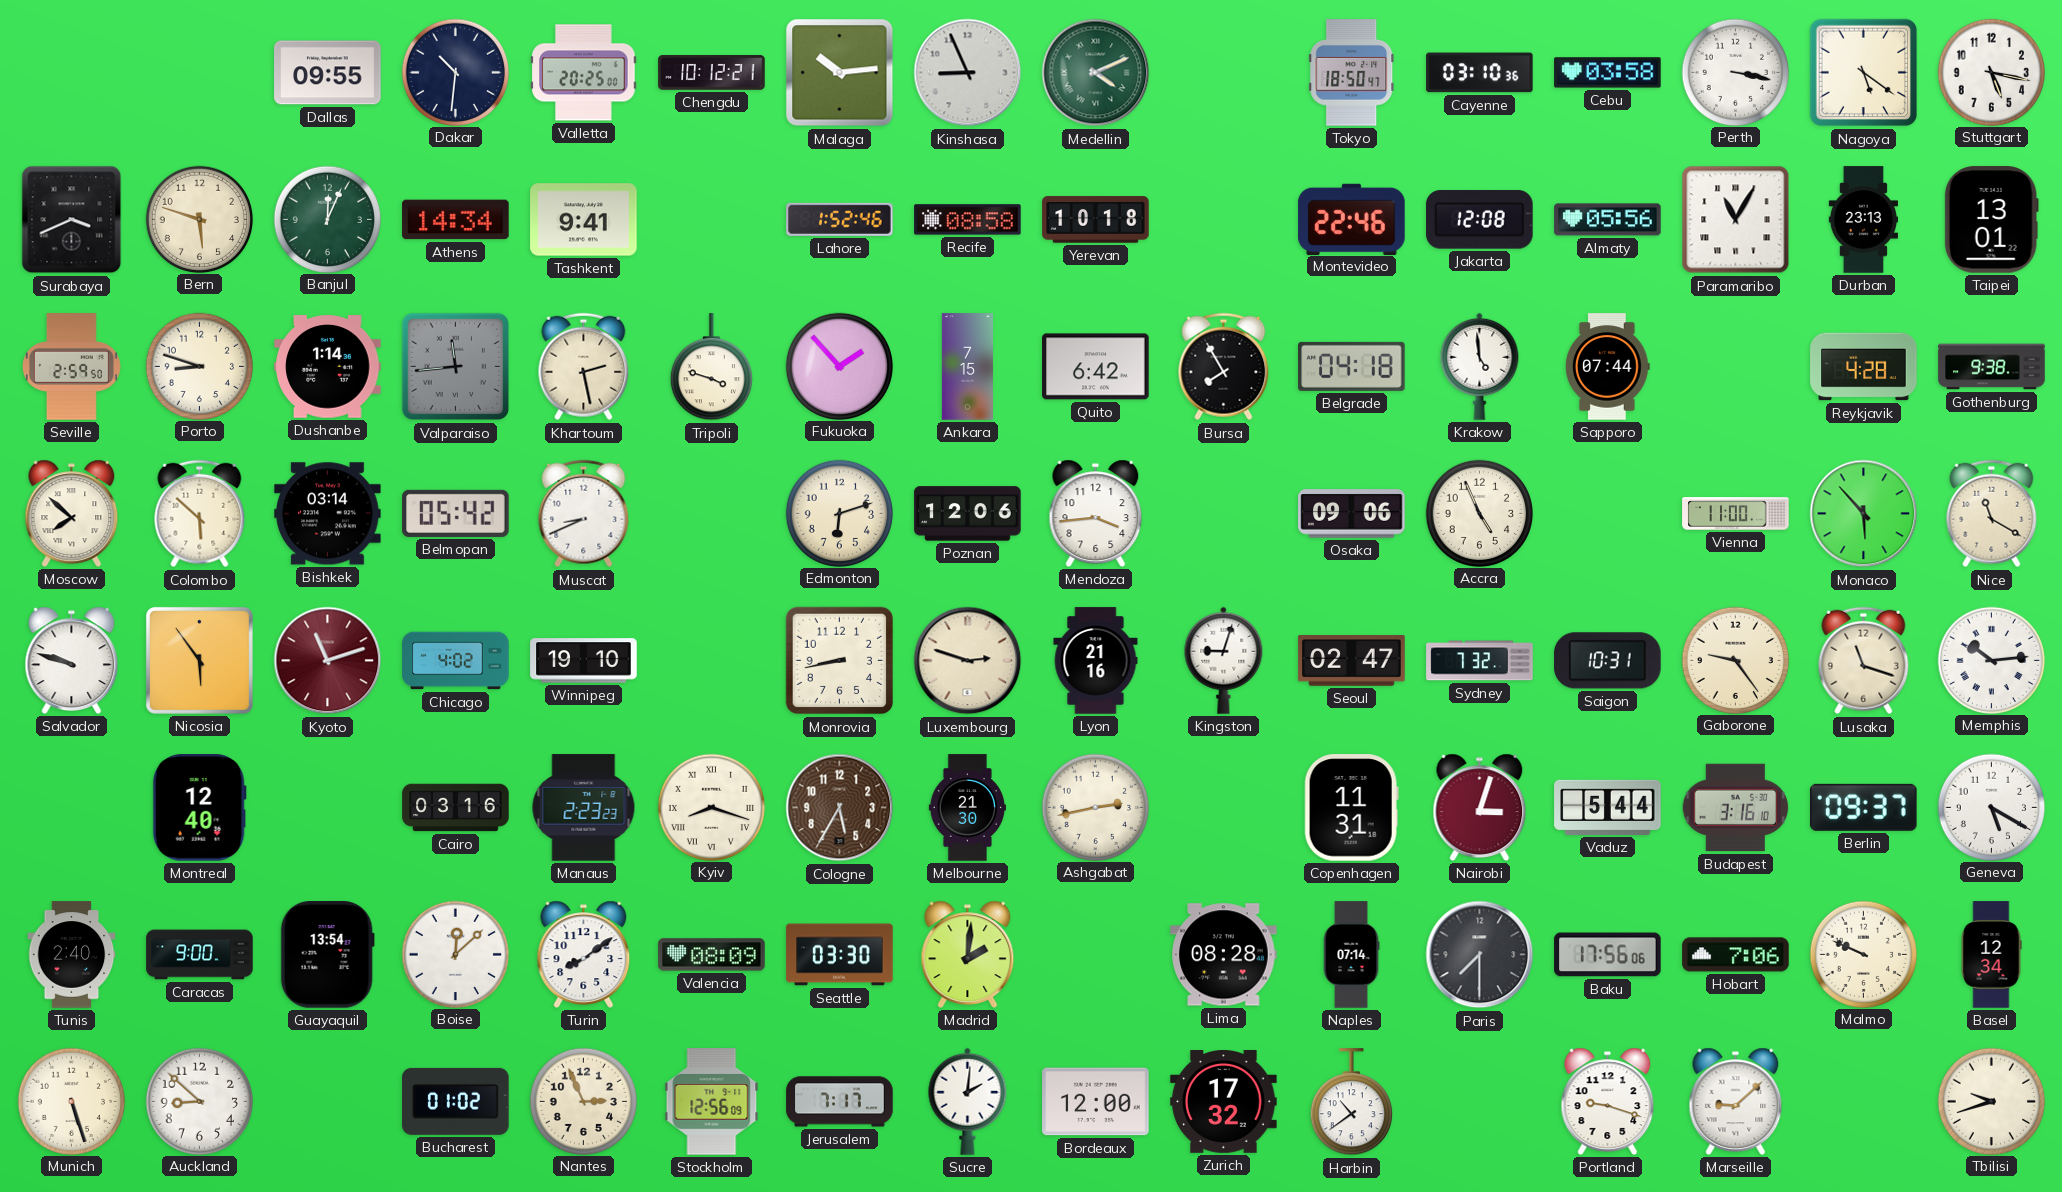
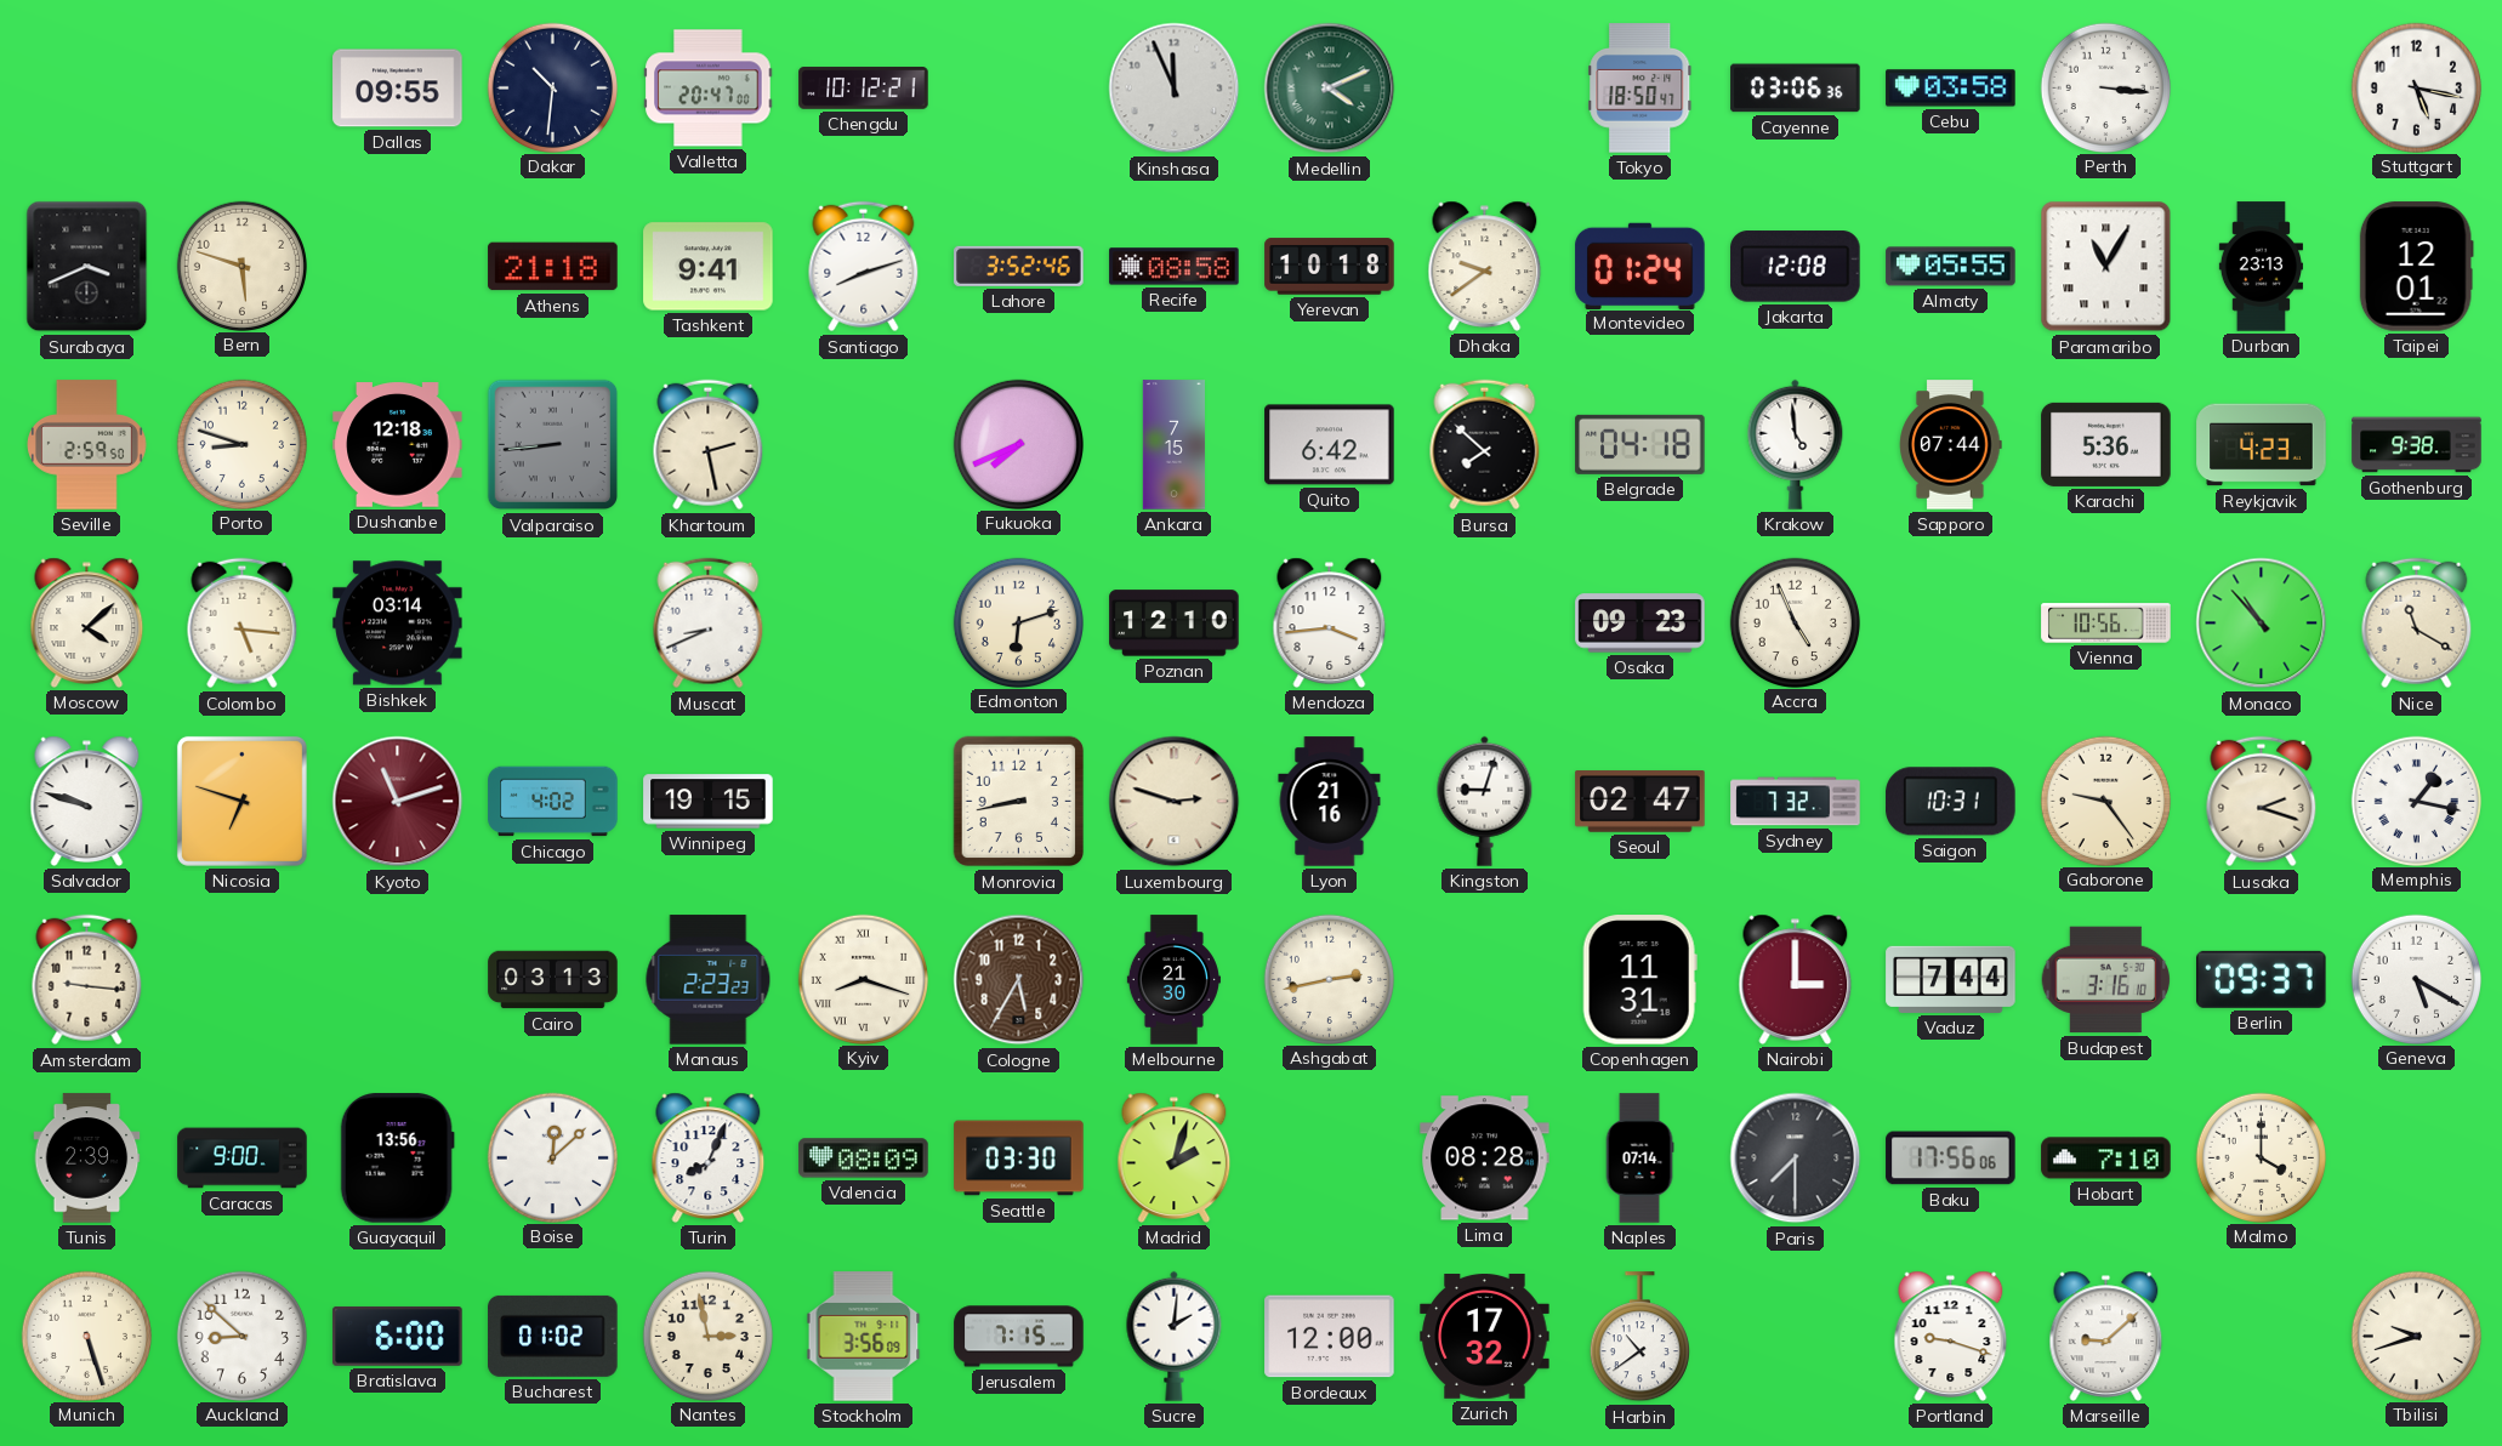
Valletta: 20:25 -> 20:47
Malaga: 10:14 -> none
Kinshasa: 8:56 -> 11:56
Cayenne: 03:10 -> 03:06
Perth: 3:17 -> 3:16
Nagoya: 5:21 -> none
Banjul: 12:04 -> none
Athens: 14:34 -> 21:18
Santiago: none -> 8:12
Lahore: 1:52 -> 3:52
Dhaka: none -> 9:39
Montevideo: 22:46 -> 01:24
Almaty: 05:56 -> 05:55
Taipei: 13:01 -> 12:01
Dushanbe: 1:14 -> 12:18
Valparaiso: 11:44 -> 8:44
Tripoli: 3:48 -> none
Fukuoka: 1:53 -> 7:41
Bursa: 7:55 -> 7:52
Karachi: none -> 5:36
Reykjavik: 4:28 -> 4:23
Moscow: 7:52 -> 4:08
Colombo: 5:52 -> 5:16
Belmopan: 05:42 -> none
Poznan: 12:06 -> 12:10
Osaka: 09:06 -> 09:23
Vienna: 11:00 -> 10:56
Monaco: 5:53 -> 10:53
Nicosia: 5:54 -> 6:48
Winnipeg: 19:10 -> 19:15
Lusaka: 11:18 -> 2:18
Memphis: 10:14 -> 1:17
Amsterdam: none -> 9:16
Montreal: 12:40 -> none
Cairo: 03:16 -> 03:13
Nairobi: 3:03 -> 3:00
Vaduz: 5:44 -> 7:44
Tunis: 2:40 -> 2:39
Guayaquil: 13:54 -> 13:56
Turin: 8:09 -> 8:04
Madrid: 2:01 -> 2:03
Hobart: 7:06 -> 7:10
Malmo: 9:49 -> 4:00
Basel: 12:34 -> none
Bratislava: none -> 6:00
Nantes: 2:56 -> 2:58
Stockholm: 12:56 -> 3:56
Jerusalem: 7:17 -> 7:15
